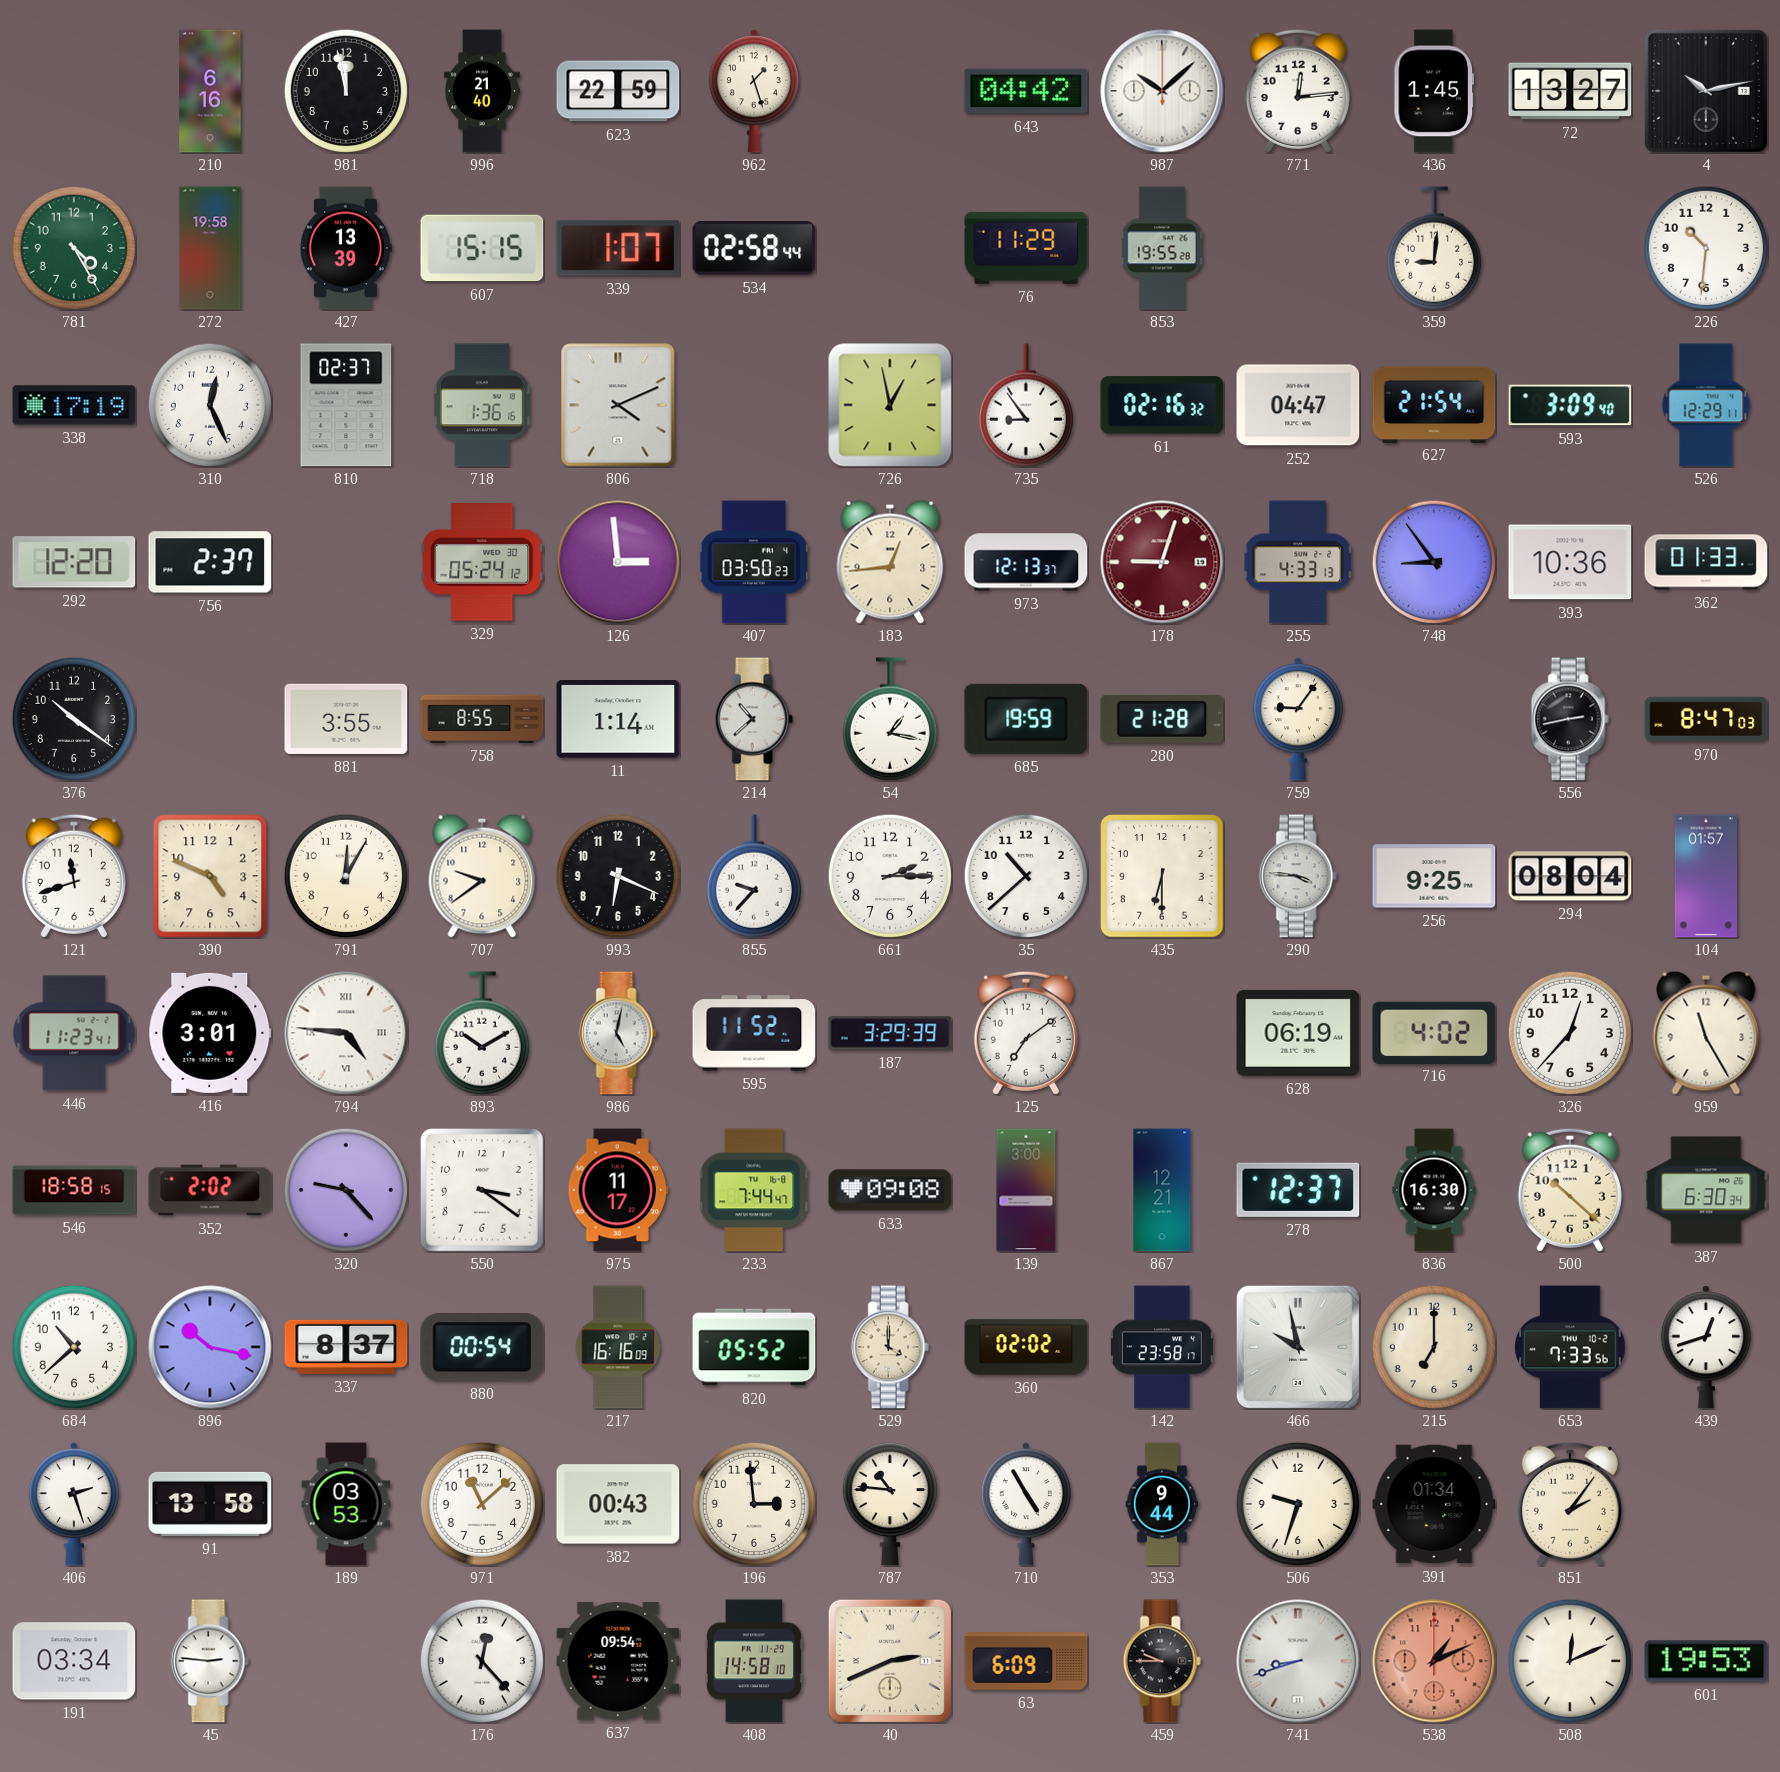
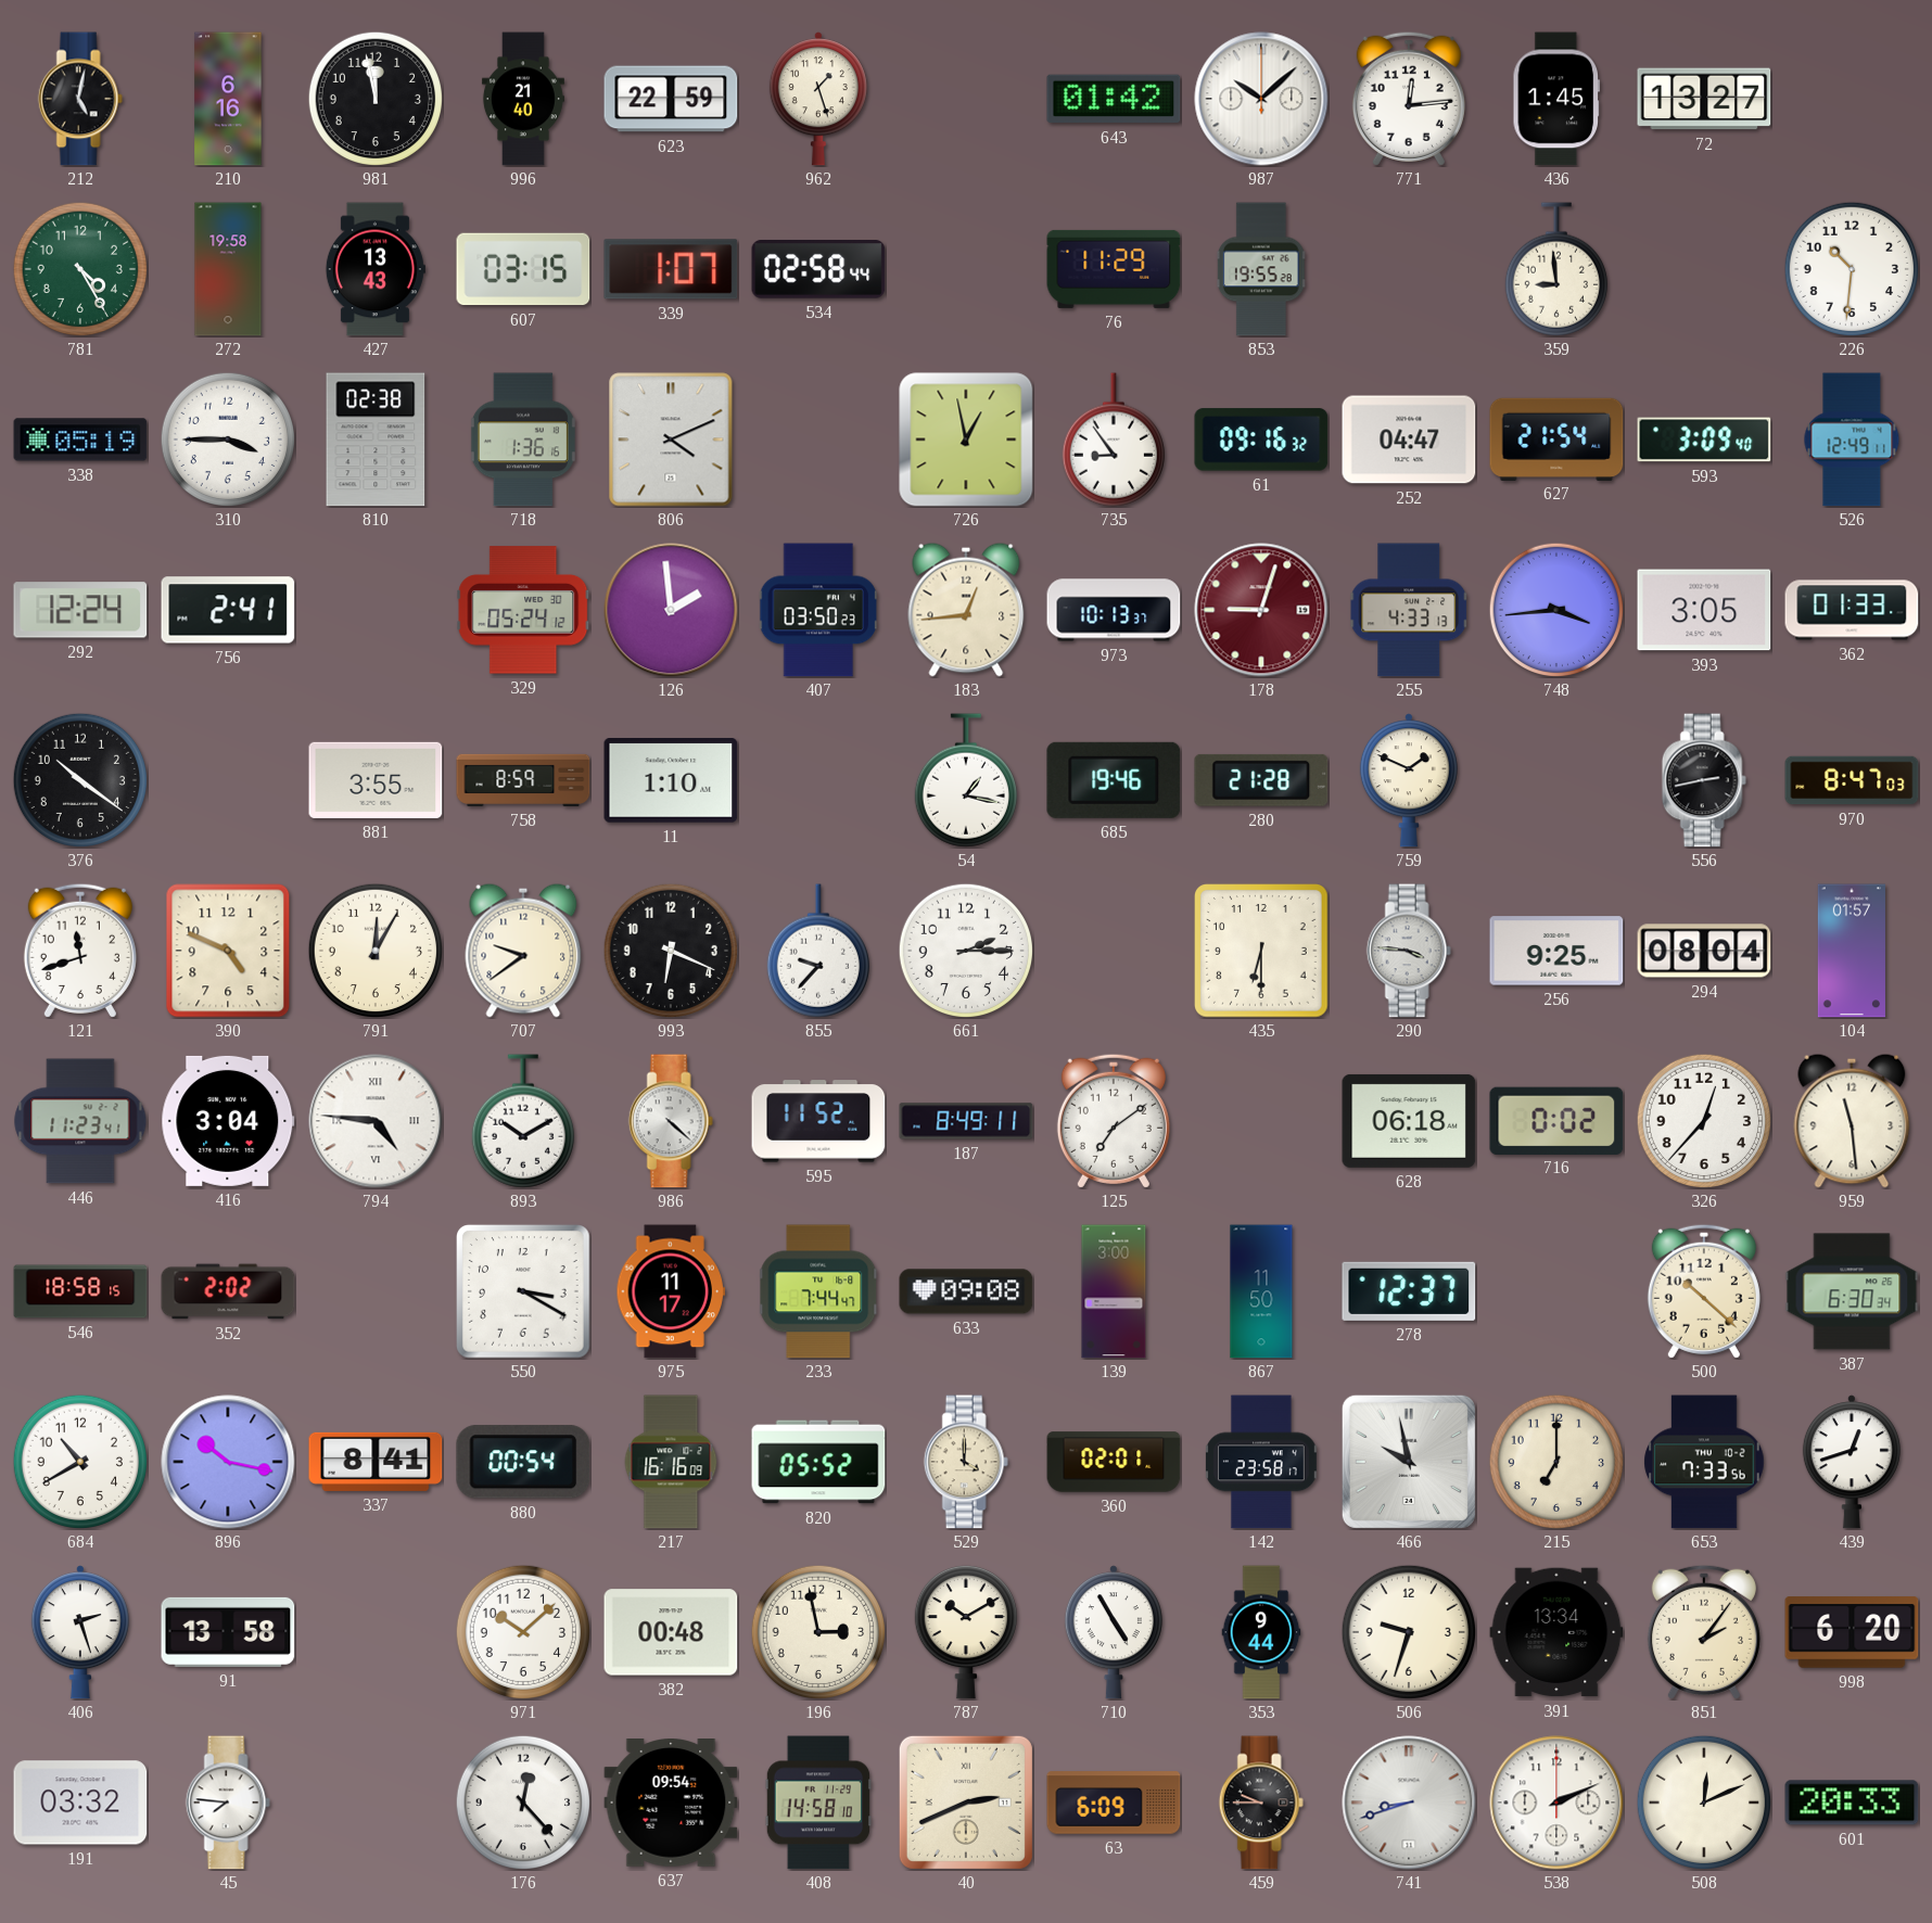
212: none -> 5:02
643: 04:42 -> 01:42
4: 10:13 -> none
427: 13:39 -> 13:43
607: 15:15 -> 03:15
359: 9:01 -> 8:59
338: 17:19 -> 05:19
310: 12:26 -> 3:45
810: 02:37 -> 02:38
61: 02:16 -> 09:16
526: 12:29 -> 12:49
292: 12:20 -> 12:24
756: 2:37 -> 2:41
126: 2:59 -> 1:59
973: 12:13 -> 10:13
748: 8:54 -> 3:44
393: 10:36 -> 3:05
758: 8:55 -> 8:59
11: 1:14 -> 1:10
214: 10:38 -> none
685: 19:59 -> 19:46
759: 9:06 -> 1:49
35: 10:38 -> none
416: 3:01 -> 3:04
986: 5:02 -> 4:22
187: 3:29 -> 8:49
628: 06:19 -> 06:18
716: 4:02 -> 0:02
959: 11:25 -> 11:29
320: 9:23 -> none
550: 3:21 -> 3:20
867: 12:21 -> 11:50
836: 16:30 -> none
684: 10:38 -> 10:40
337: 8:37 -> 8:41
360: 02:02 -> 02:01
189: 03:53 -> none
971: 11:08 -> 10:08
382: 00:43 -> 00:48
196: 2:59 -> 2:58
787: 10:46 -> 10:10
391: 01:34 -> 13:34
998: none -> 6:20
191: 03:34 -> 03:32
45: 2:46 -> 7:46
538: 1:11 -> 2:11
538 dial: salmon -> white
601: 19:53 -> 20:33
